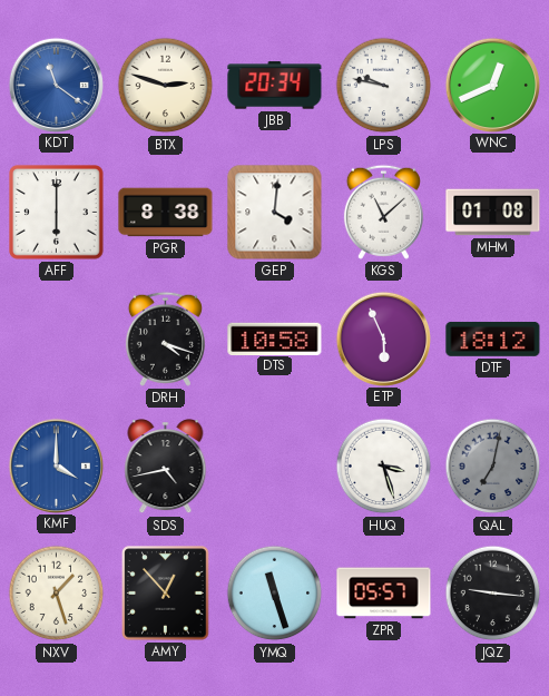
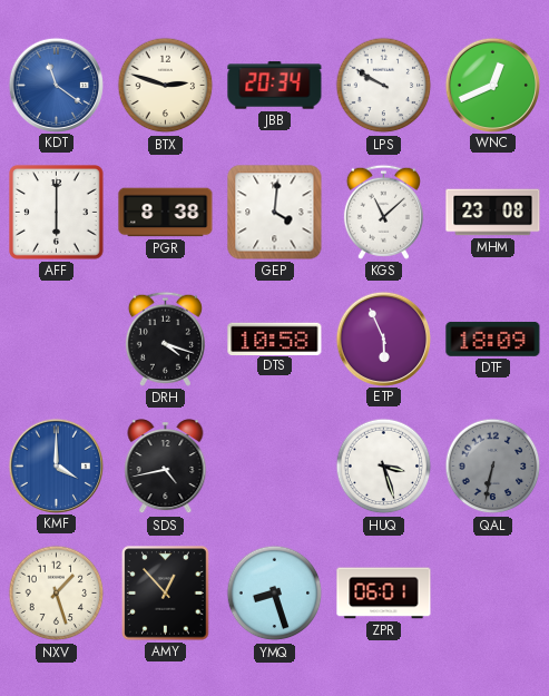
LPS: 9:47 -> 9:50
MHM: 01:08 -> 23:08
DTF: 18:12 -> 18:09
QAL: 7:02 -> 6:32
YMQ: 11:27 -> 8:27
ZPR: 05:57 -> 06:01
JQZ: 9:16 -> none
